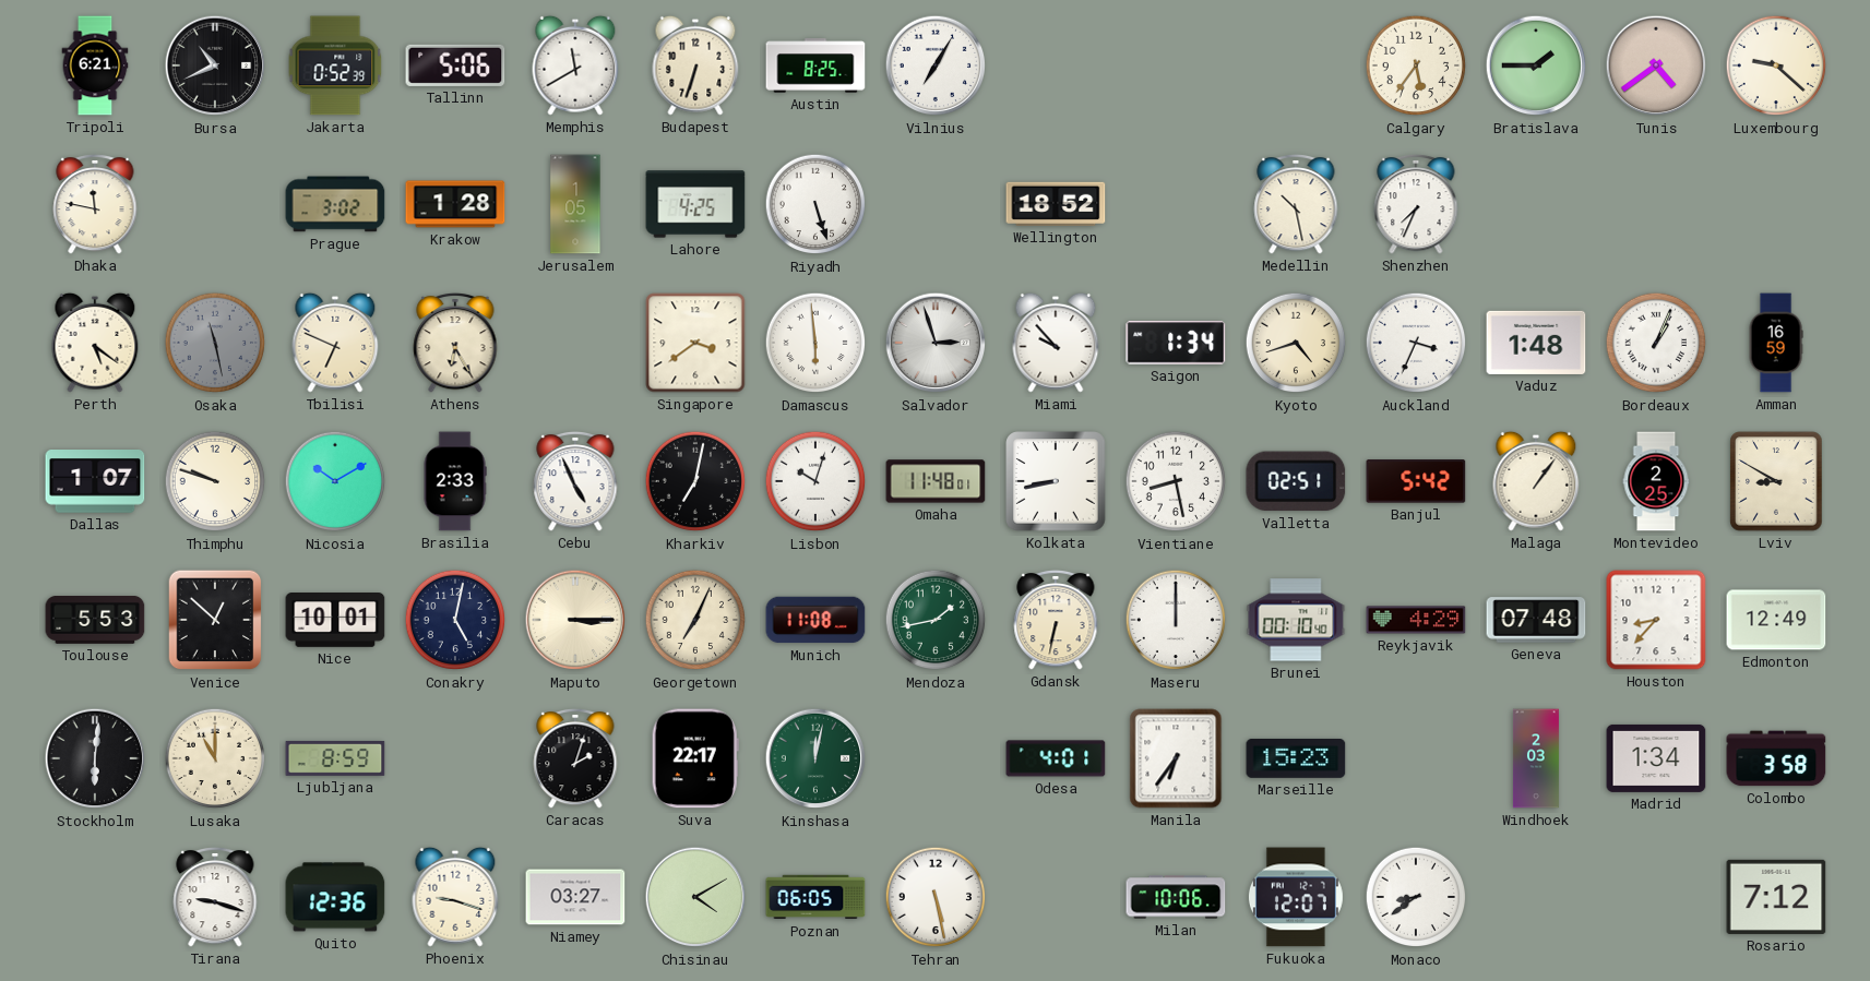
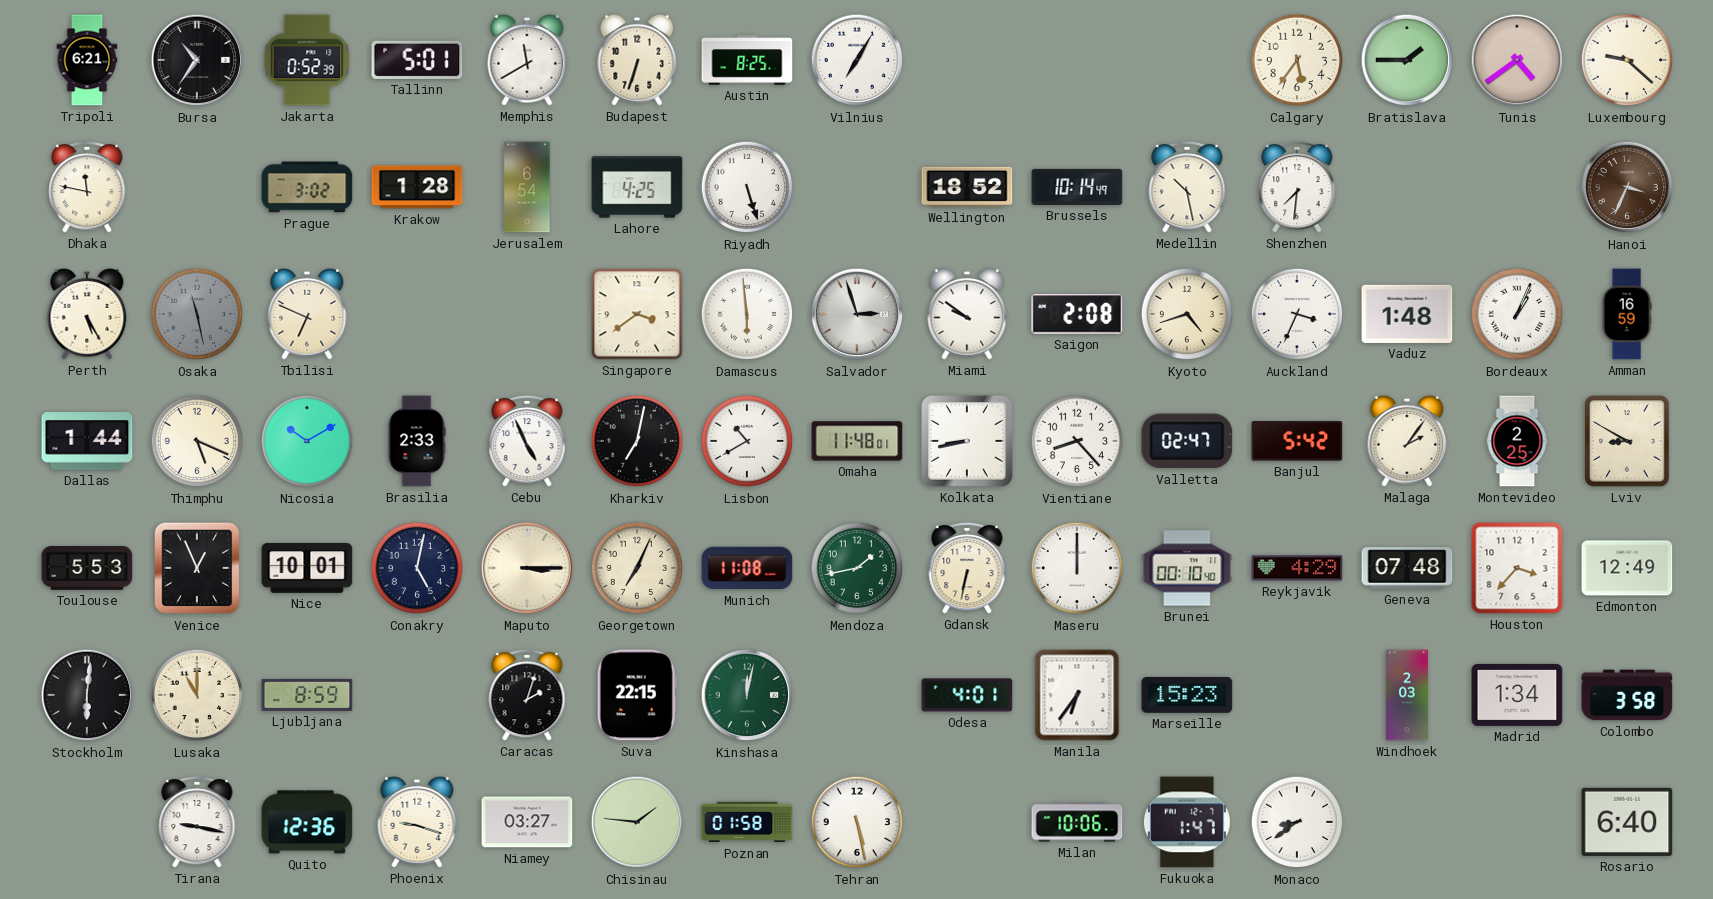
Bursa: 10:41 -> 10:36
Tallinn: 5:06 -> 5:01
Jerusalem: 1:05 -> 6:54
Brussels: none -> 10:14
Shenzhen: 7:34 -> 7:31
Hanoi: none -> 3:34
Perth: 5:21 -> 5:25
Athens: 6:25 -> none
Miami: 9:53 -> 9:51
Saigon: 1:34 -> 2:08
Dallas: 1:07 -> 1:44
Thimphu: 9:48 -> 5:19
Lisbon: 10:03 -> 10:40
Vientiane: 8:28 -> 8:23
Valletta: 02:51 -> 02:47
Malaga: 1:06 -> 2:06
Venice: 12:52 -> 12:56
Houston: 8:37 -> 3:37
Suva: 22:17 -> 22:15
Tirana: 9:18 -> 9:17
Chisinau: 4:10 -> 1:46
Poznan: 06:05 -> 01:58
Fukuoka: 12:07 -> 1:47
Rosario: 7:12 -> 6:40
